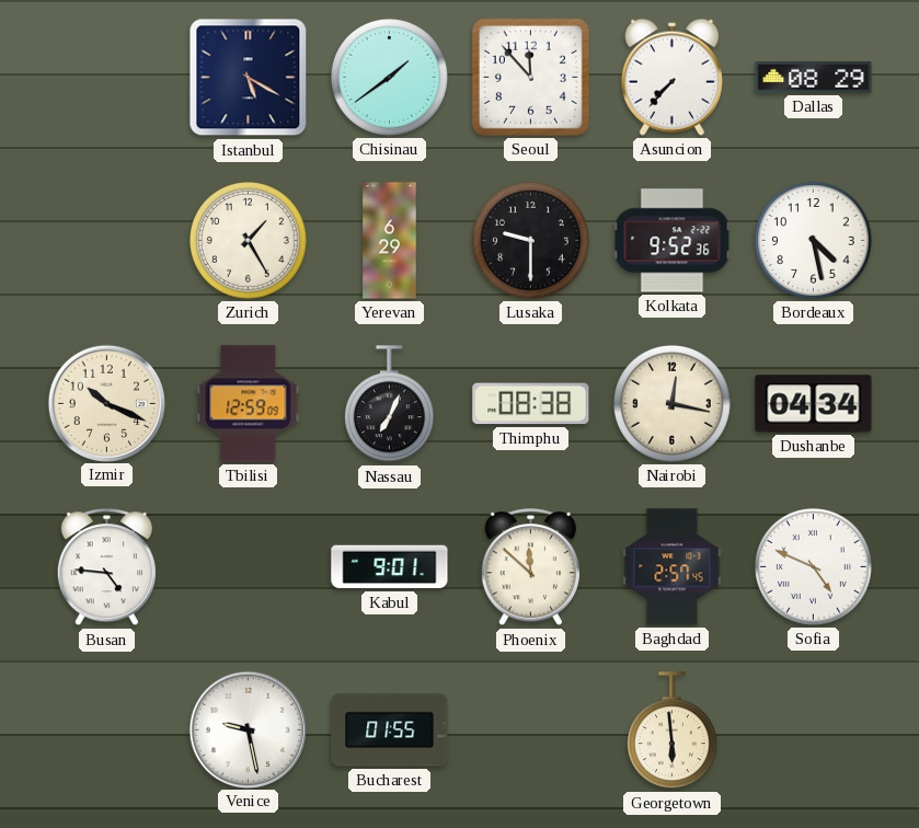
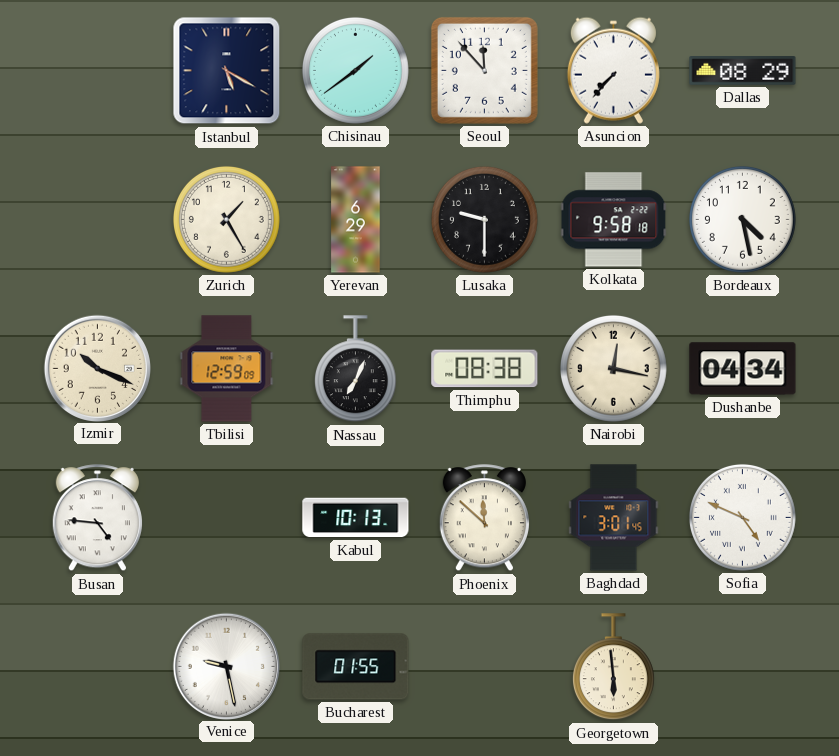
Kolkata: 9:52 -> 9:58
Kabul: 9:01 -> 10:13
Baghdad: 2:57 -> 3:01
